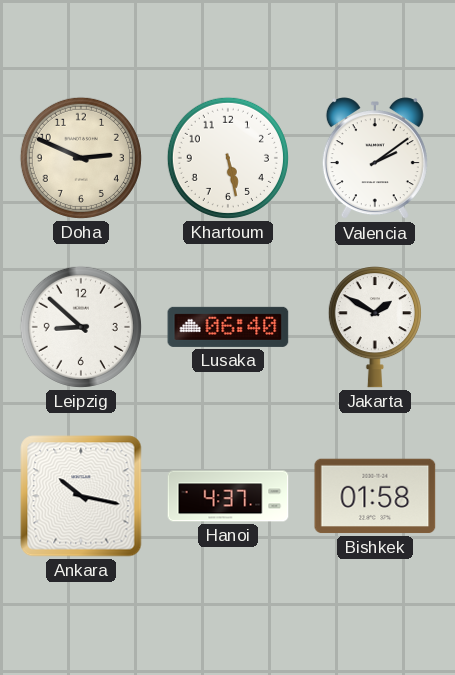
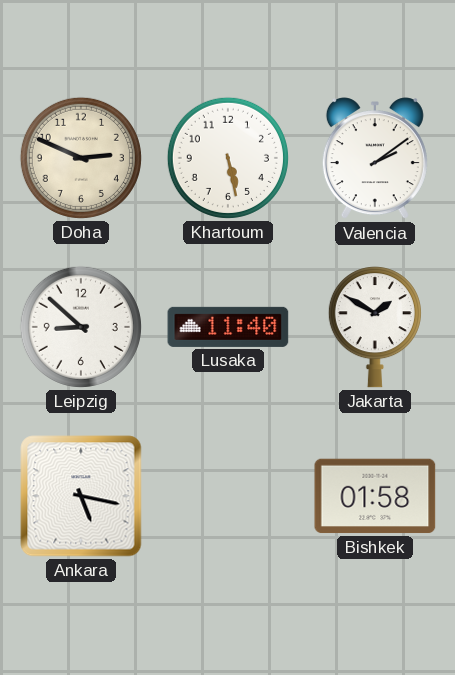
Lusaka: 06:40 -> 11:40
Ankara: 10:17 -> 5:17
Hanoi: 4:37 -> none
